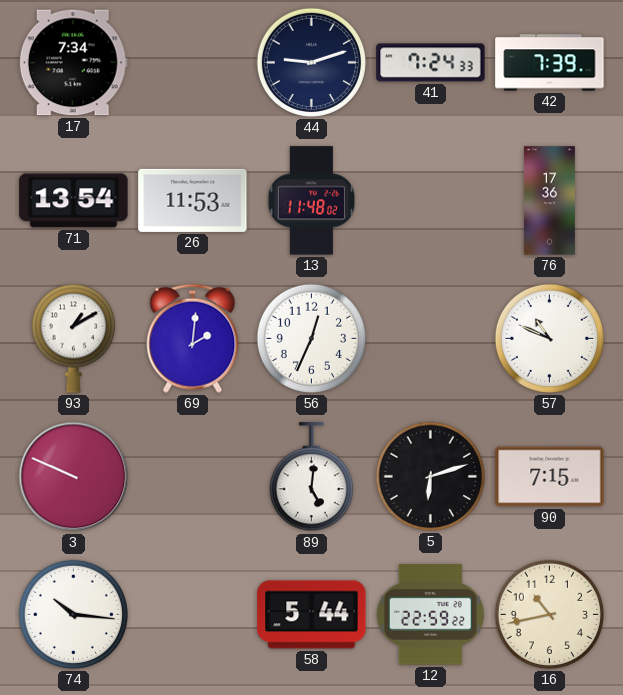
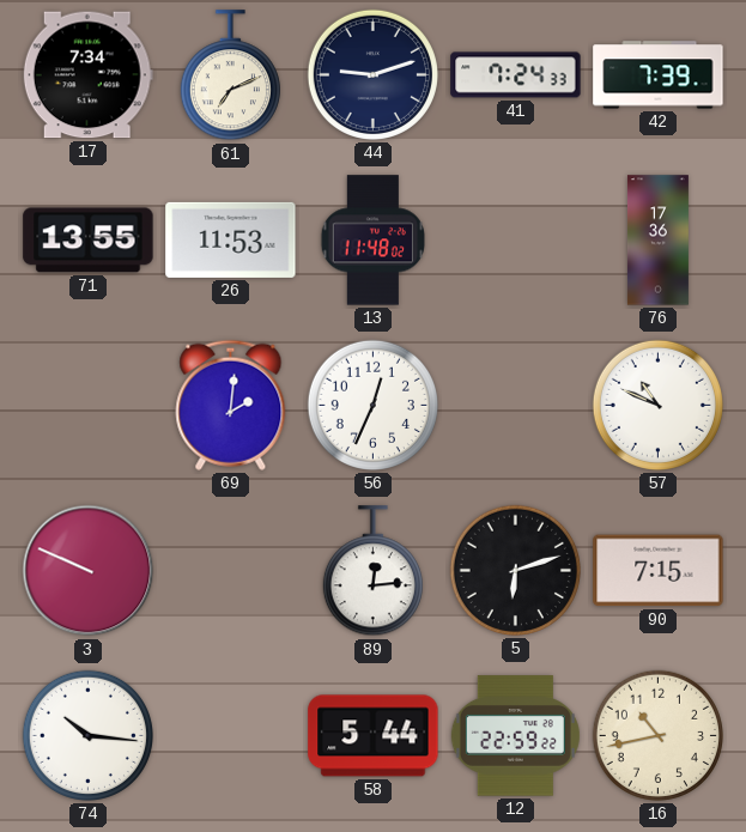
61: none -> 7:11
71: 13:54 -> 13:55
93: 1:10 -> none
89: 5:01 -> 12:14
